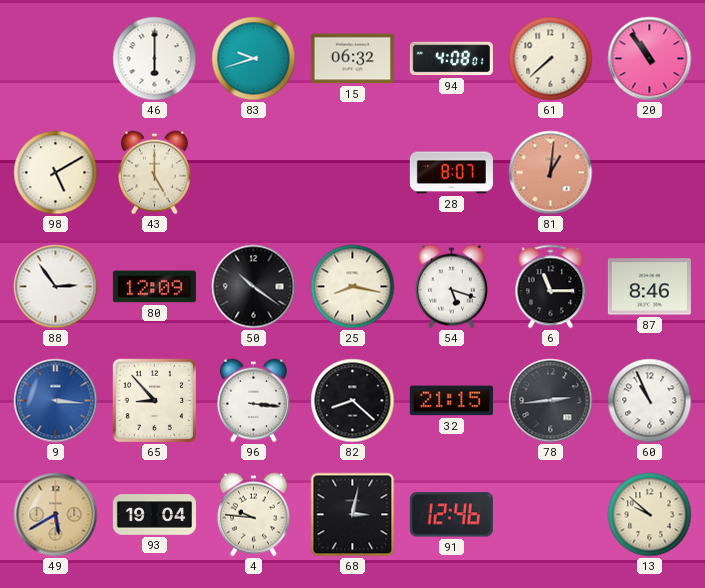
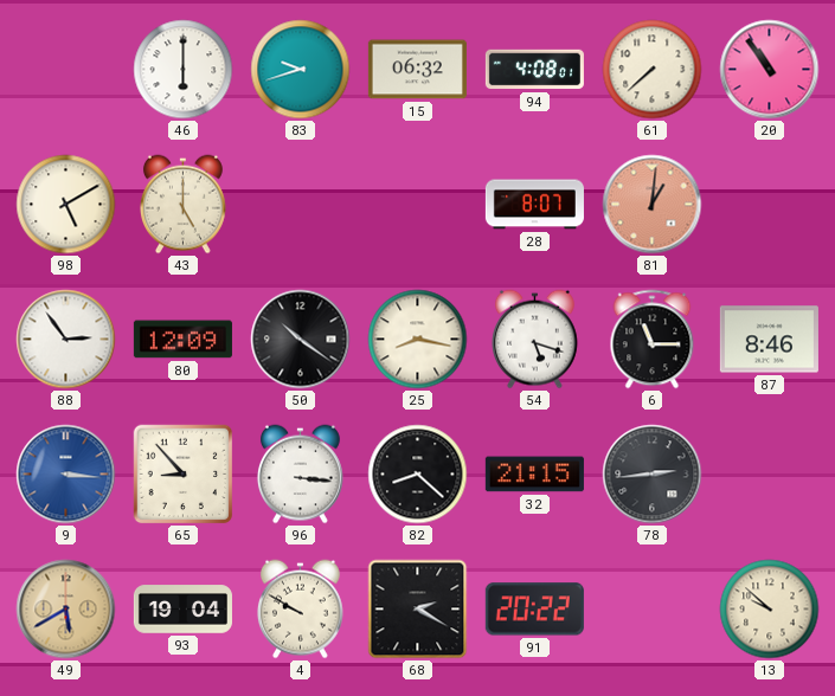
60: 10:56 -> none
4: 9:46 -> 9:50
68: 3:02 -> 2:20
91: 12:46 -> 20:22
